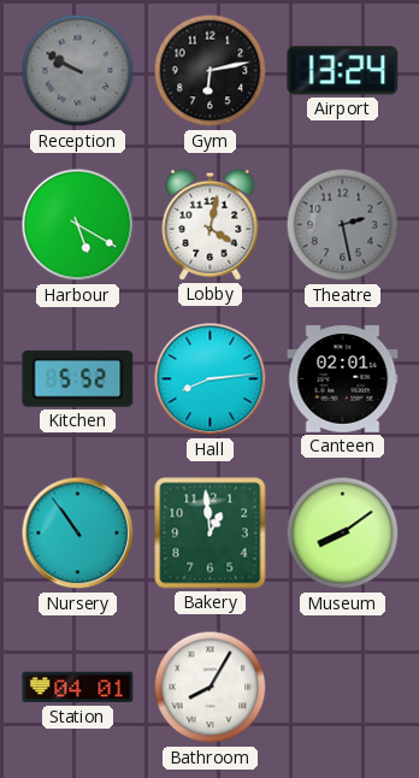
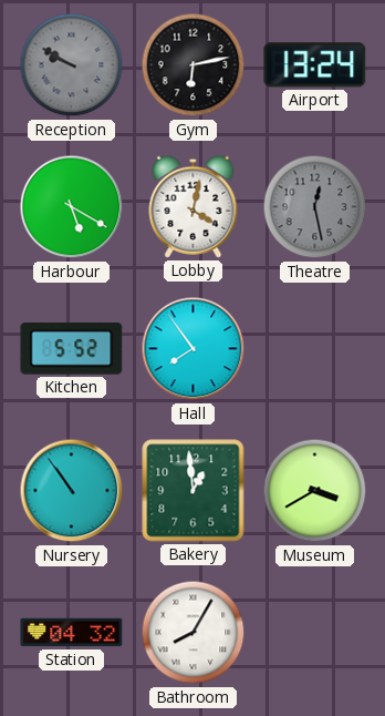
Theatre: 2:28 -> 12:28
Hall: 8:14 -> 7:54
Canteen: 02:01 -> none
Museum: 8:09 -> 3:40
Station: 04:01 -> 04:32
